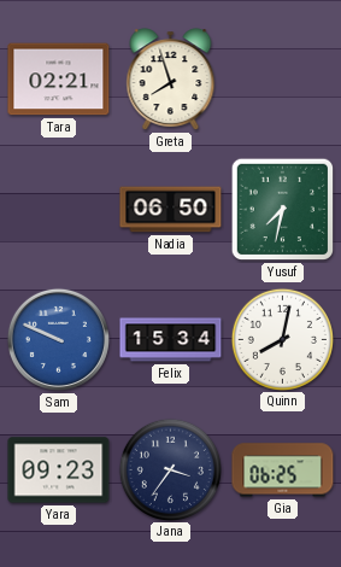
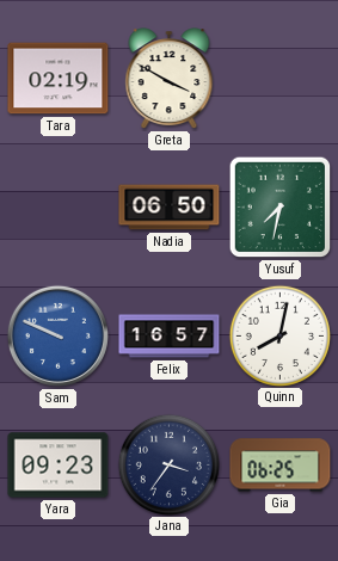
Tara: 02:21 -> 02:19
Greta: 7:57 -> 3:50
Felix: 15:34 -> 16:57
